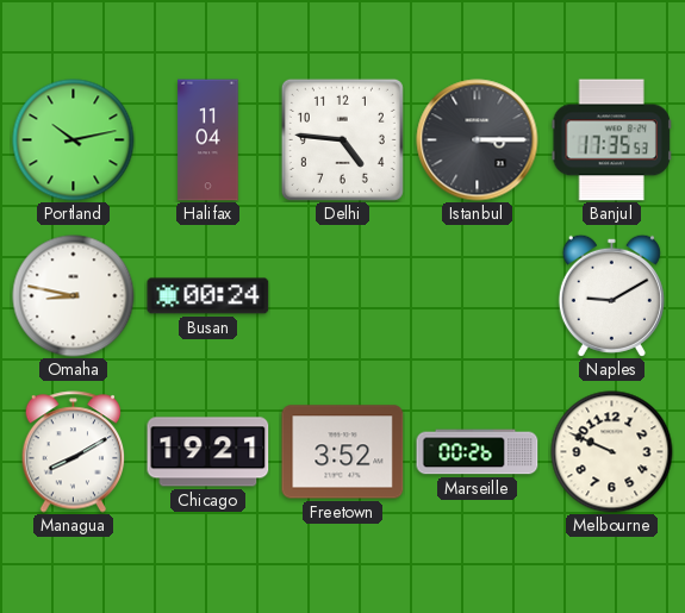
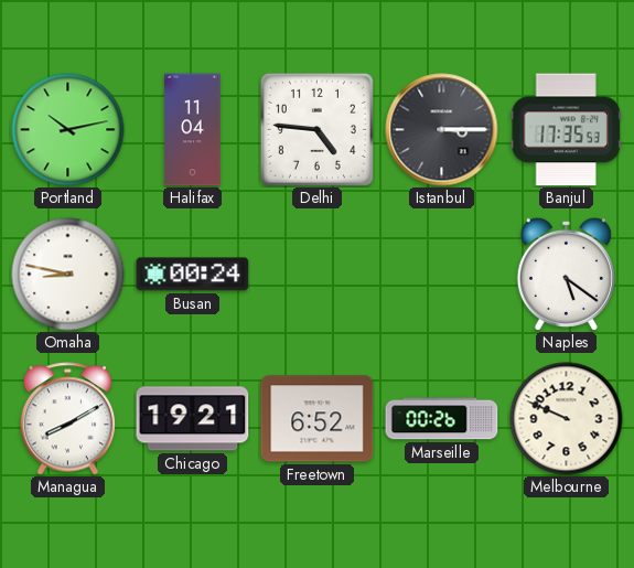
Naples: 9:10 -> 5:21
Freetown: 3:52 -> 6:52
